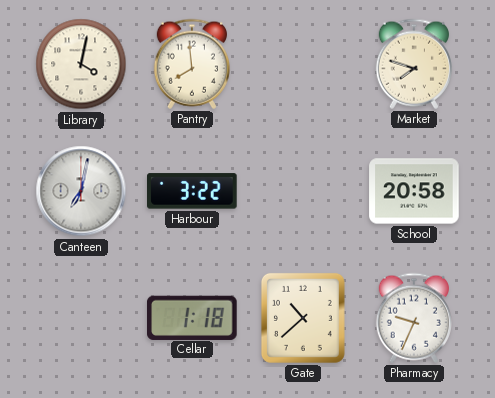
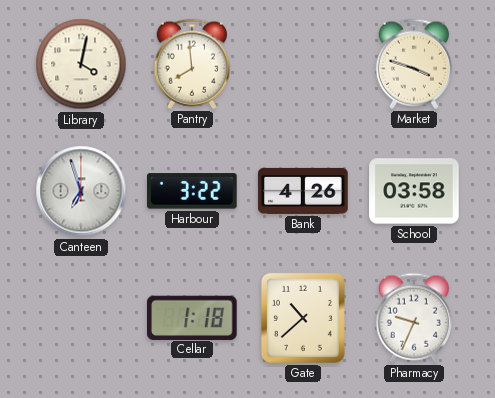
Market: 7:48 -> 3:48
Canteen: 7:02 -> 6:57
Bank: none -> 4:26
School: 20:58 -> 03:58
